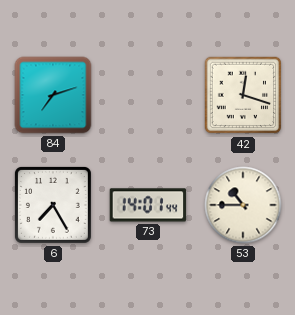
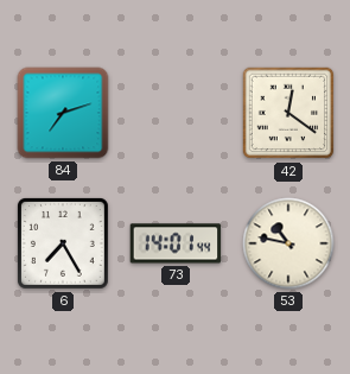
42: 12:18 -> 12:21
53: 10:45 -> 10:47
